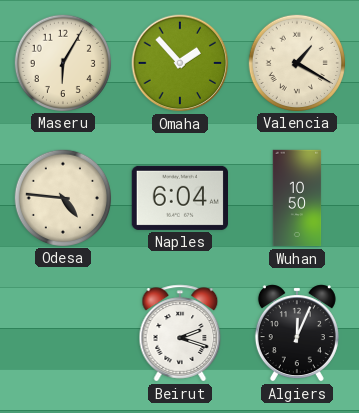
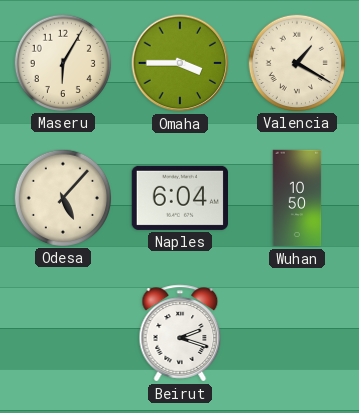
Omaha: 1:53 -> 3:45
Odesa: 4:46 -> 5:07
Algiers: 12:04 -> none
